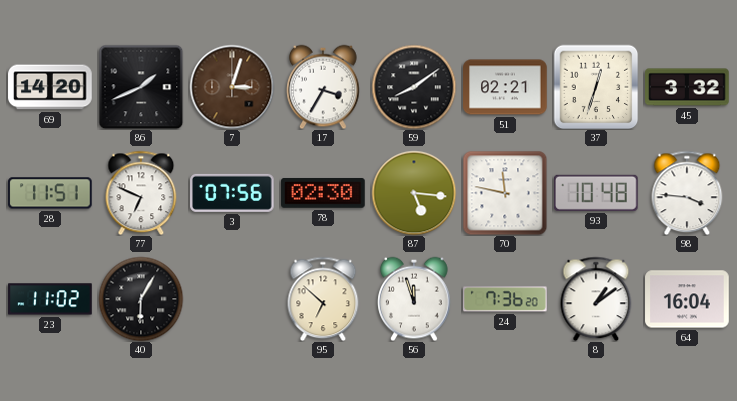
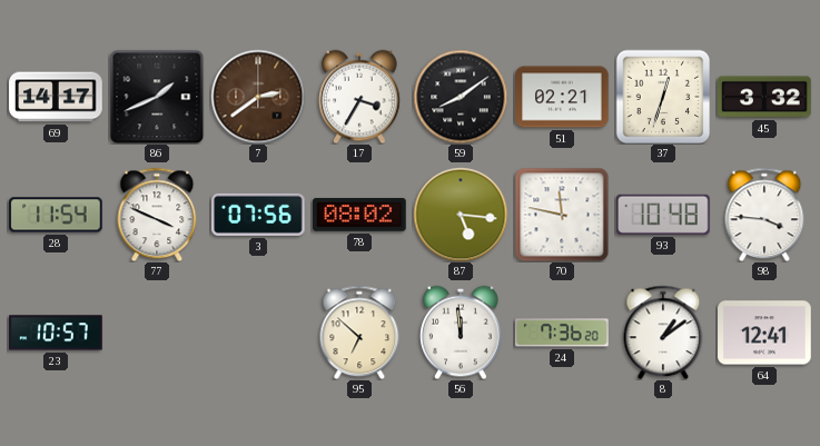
69: 14:20 -> 14:17
7: 3:03 -> 2:39
28: 11:51 -> 11:54
77: 6:49 -> 3:49
78: 02:30 -> 08:02
23: 11:02 -> 10:57
40: 6:05 -> none
56: 11:57 -> 11:59
64: 16:04 -> 12:41
